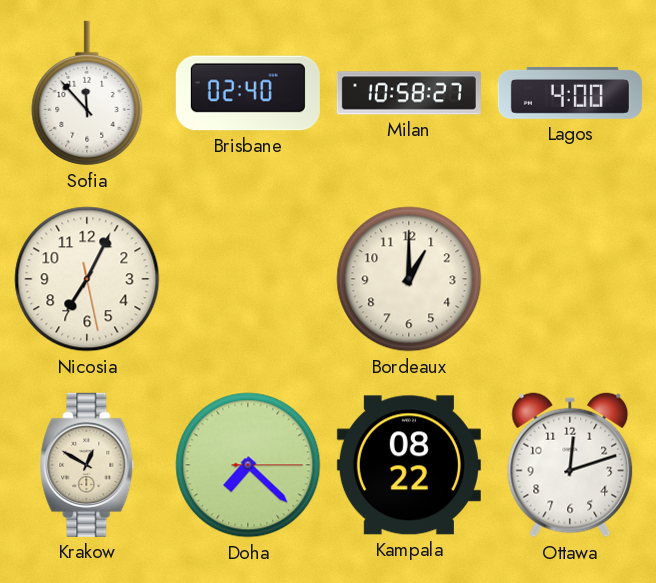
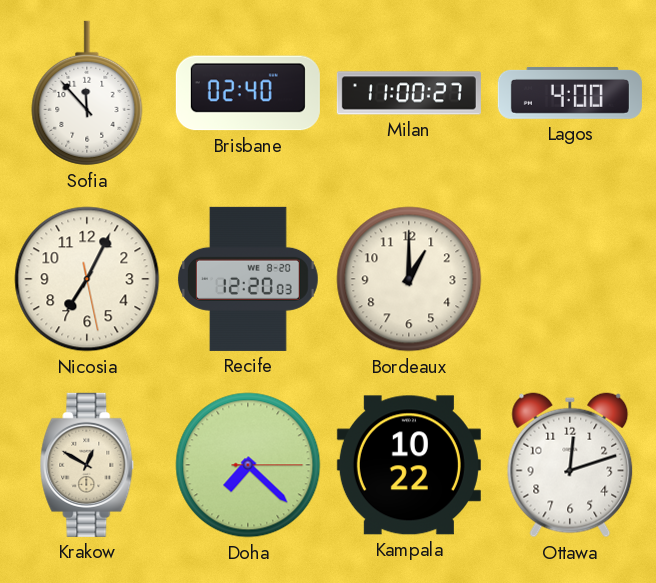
Milan: 10:58 -> 11:00
Recife: none -> 12:20
Kampala: 08:22 -> 10:22
